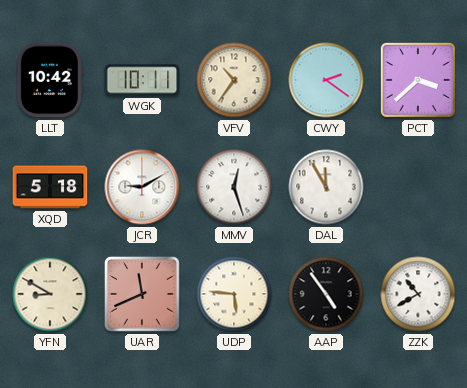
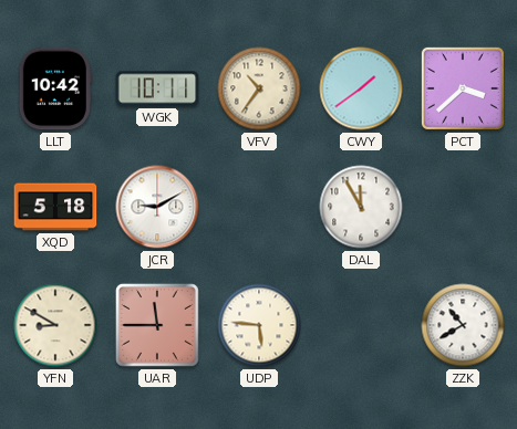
CWY: 2:21 -> 1:39
MMV: 12:27 -> none
UAR: 11:41 -> 11:45
AAP: 4:54 -> none
